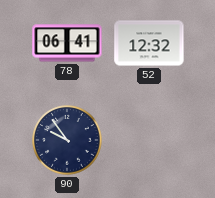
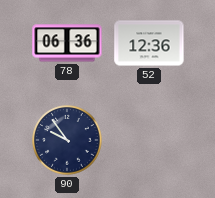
78: 06:41 -> 06:36
52: 12:32 -> 12:36
